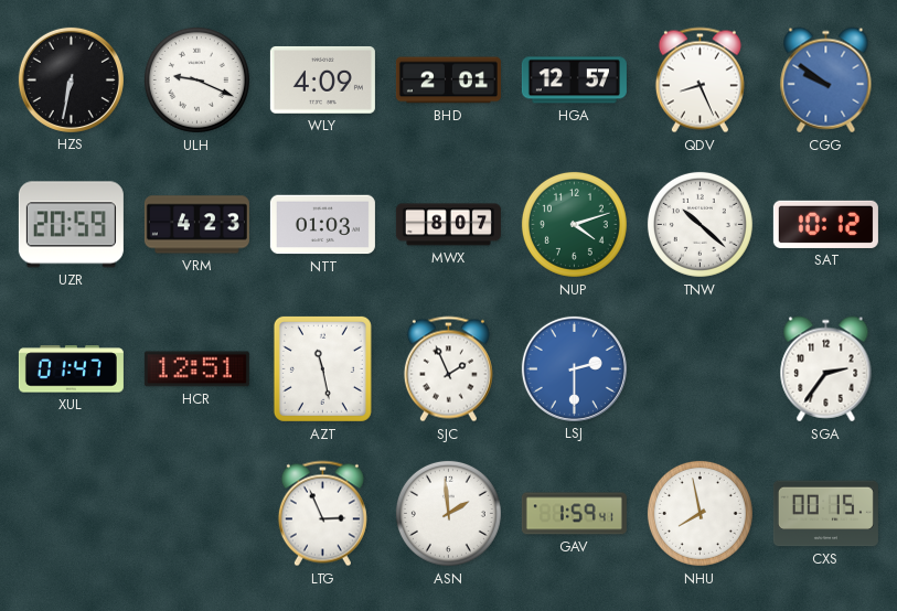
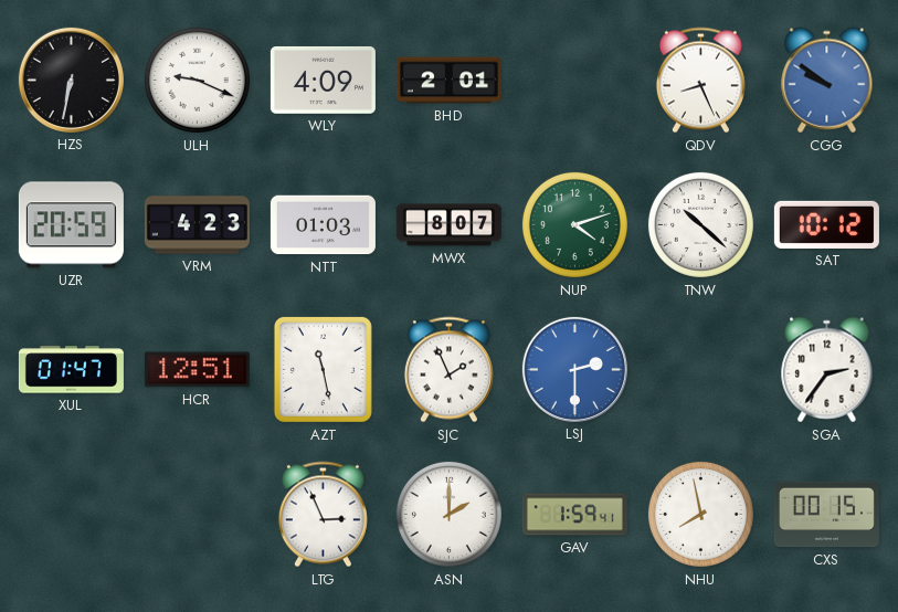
HGA: 12:57 -> none
ASN: 1:59 -> 2:00
